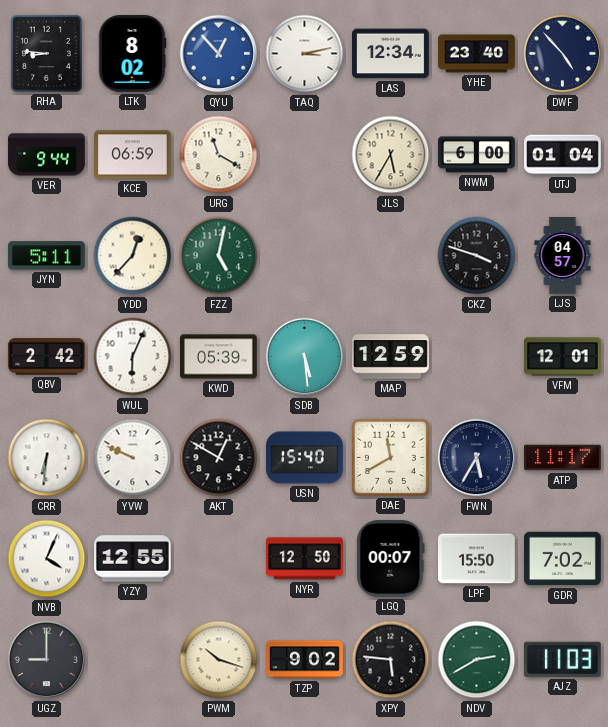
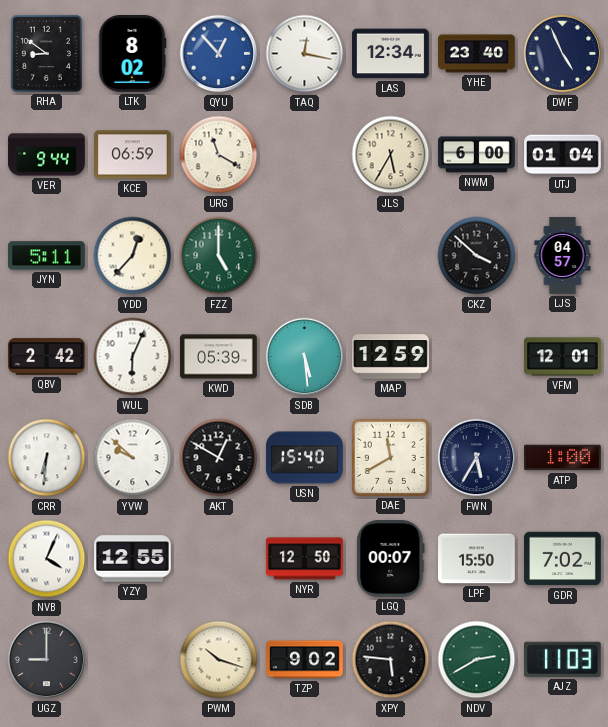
RHA: 8:46 -> 8:51
TAQ: 3:13 -> 12:17
DWF: 4:53 -> 4:56
FZZ: 5:02 -> 5:00
CKZ: 3:48 -> 3:52
YVW: 9:49 -> 9:52
ATP: 11:17 -> 1:00
